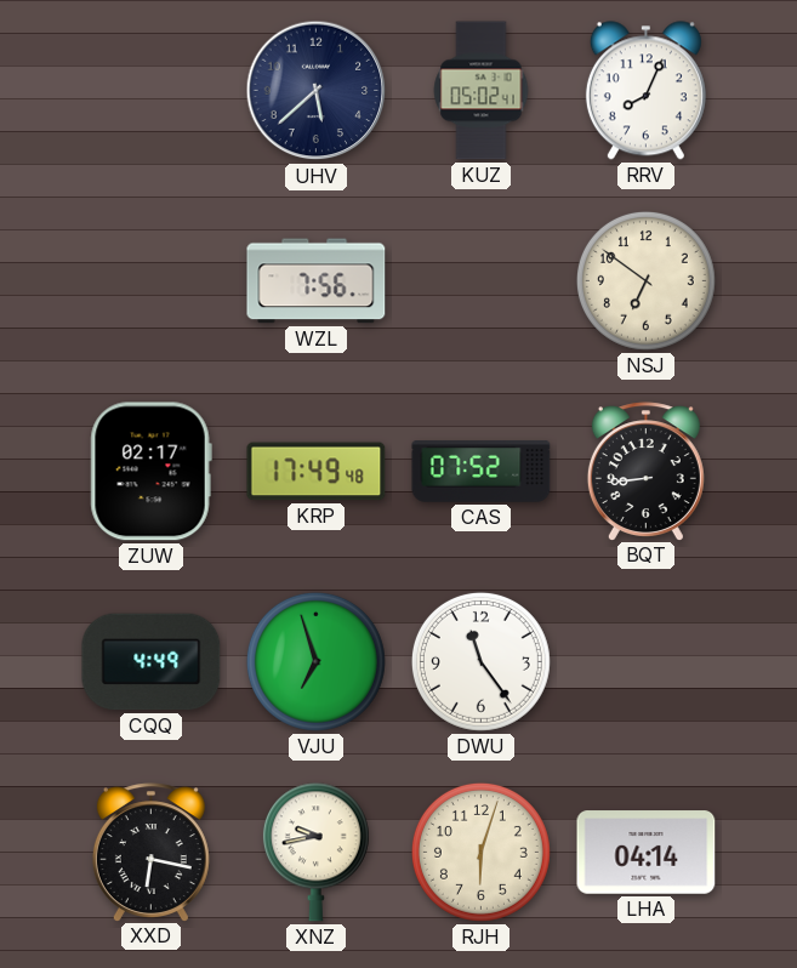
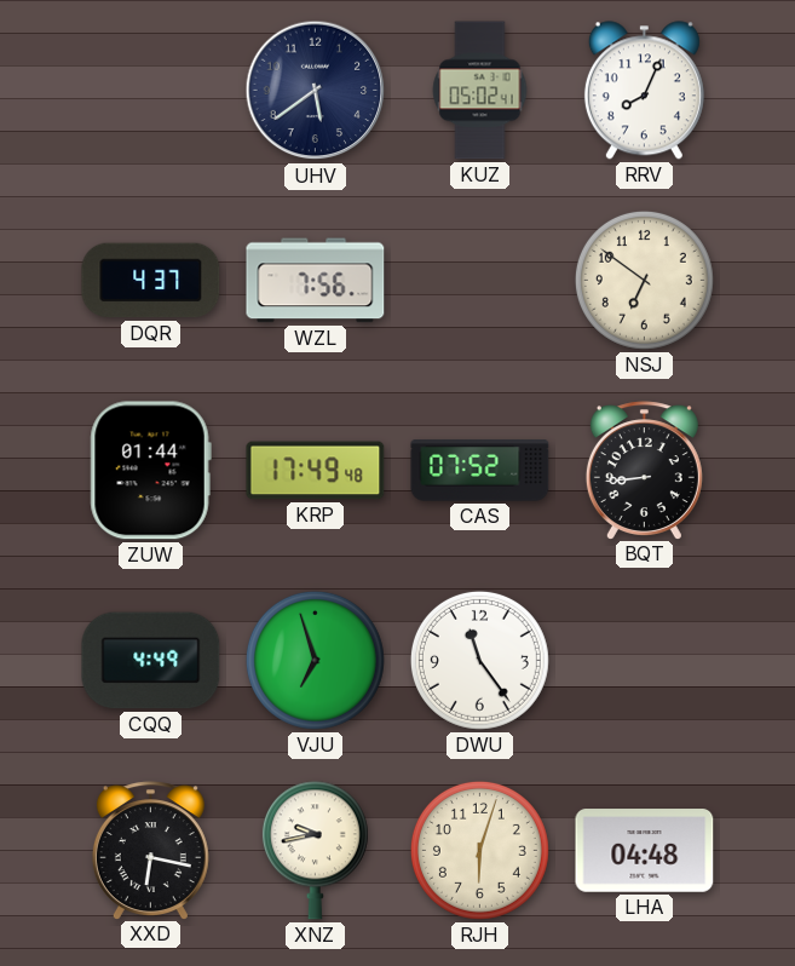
UHV: 5:38 -> 5:39
DQR: none -> 4:37
ZUW: 02:17 -> 01:44
LHA: 04:14 -> 04:48
